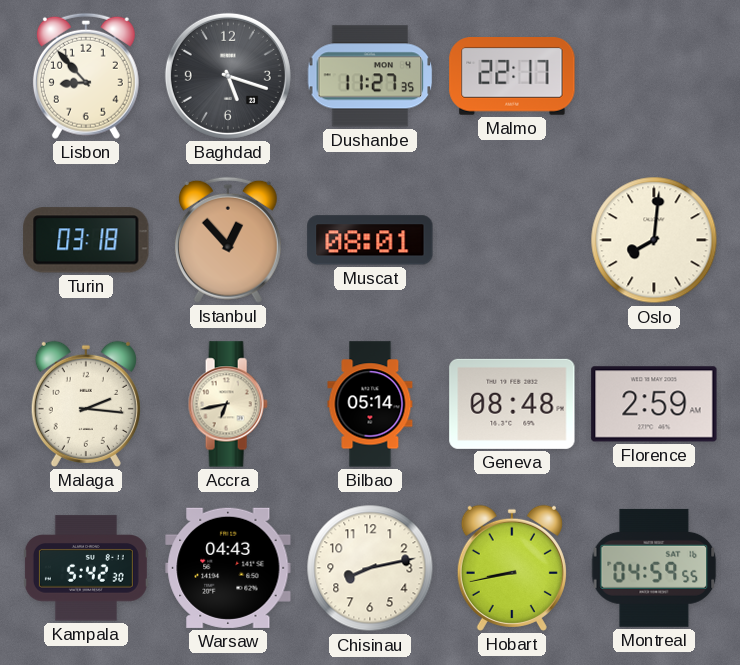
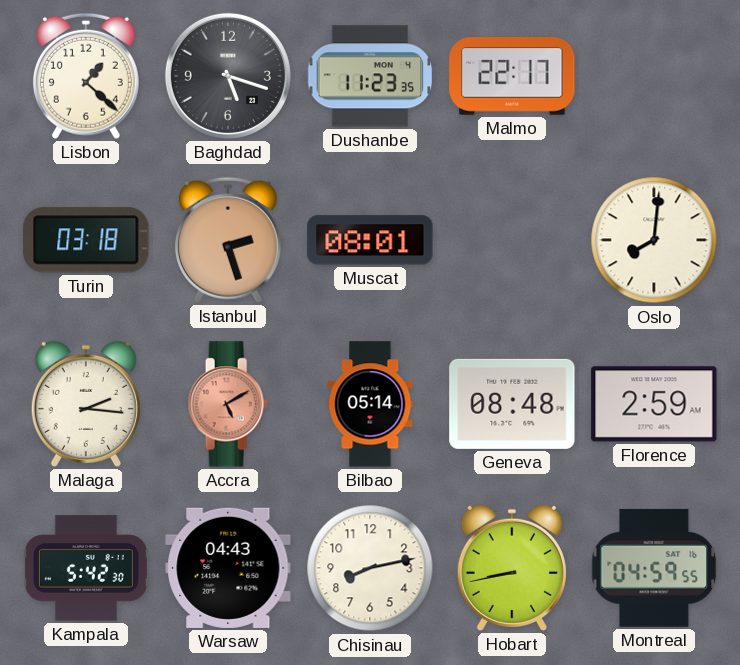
Lisbon: 8:53 -> 1:22
Dushanbe: 11:27 -> 11:23
Istanbul: 12:53 -> 2:27
Accra: 6:43 -> 5:10
Accra dial: cream -> salmon
